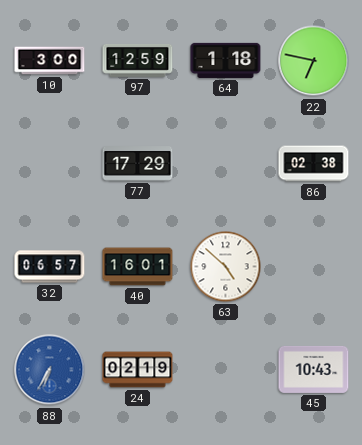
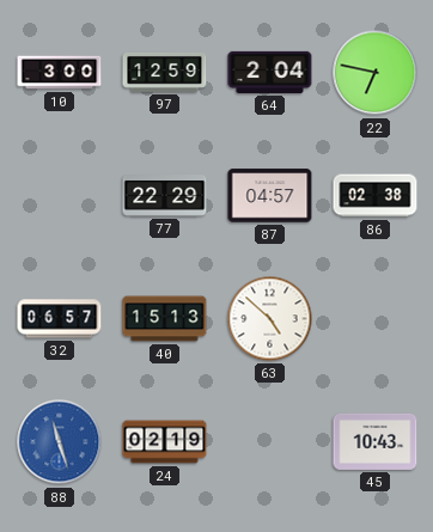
64: 1:18 -> 2:04
77: 17:29 -> 22:29
87: none -> 04:57
40: 16:01 -> 15:13
88: 6:35 -> 11:27
